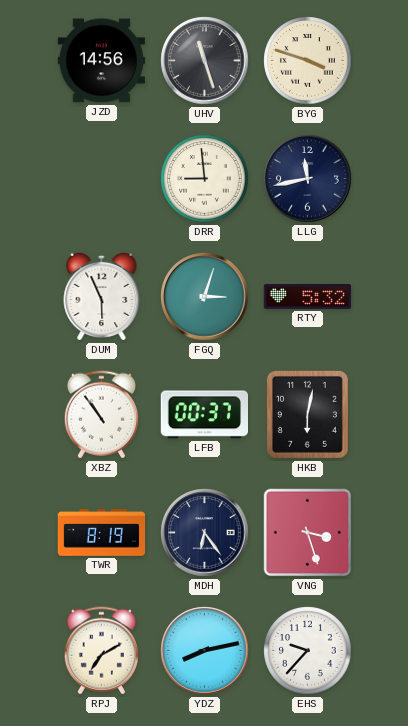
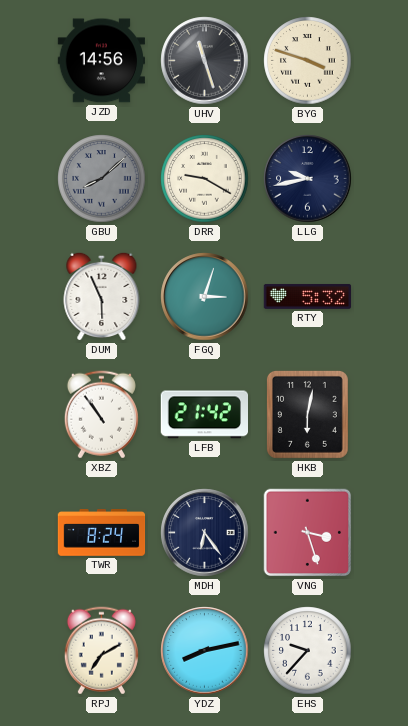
GBU: none -> 8:08
DRR: 8:59 -> 9:20
LLG: 11:43 -> 9:43
LFB: 00:37 -> 21:42
TWR: 8:19 -> 8:24
